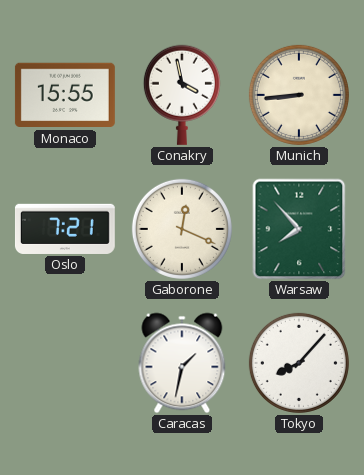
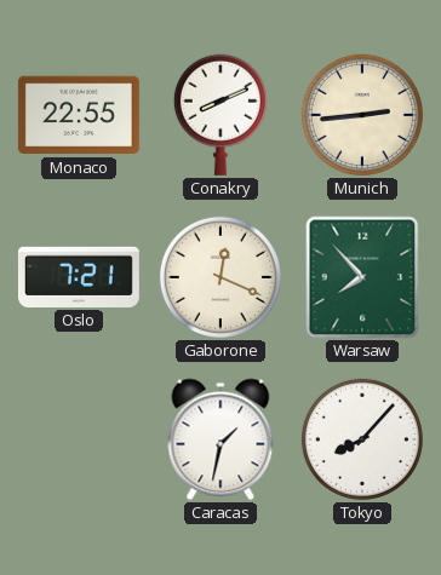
Monaco: 15:55 -> 22:55
Conakry: 3:58 -> 8:11
Munich: 8:44 -> 2:44
